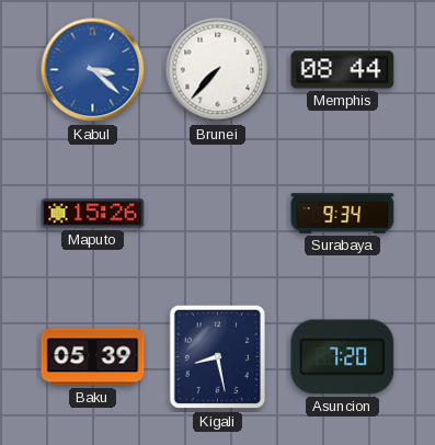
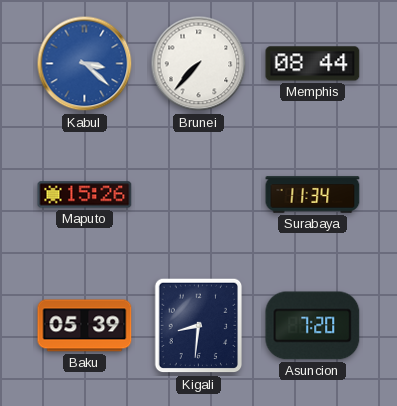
Surabaya: 9:34 -> 11:34
Kigali: 8:28 -> 8:31
